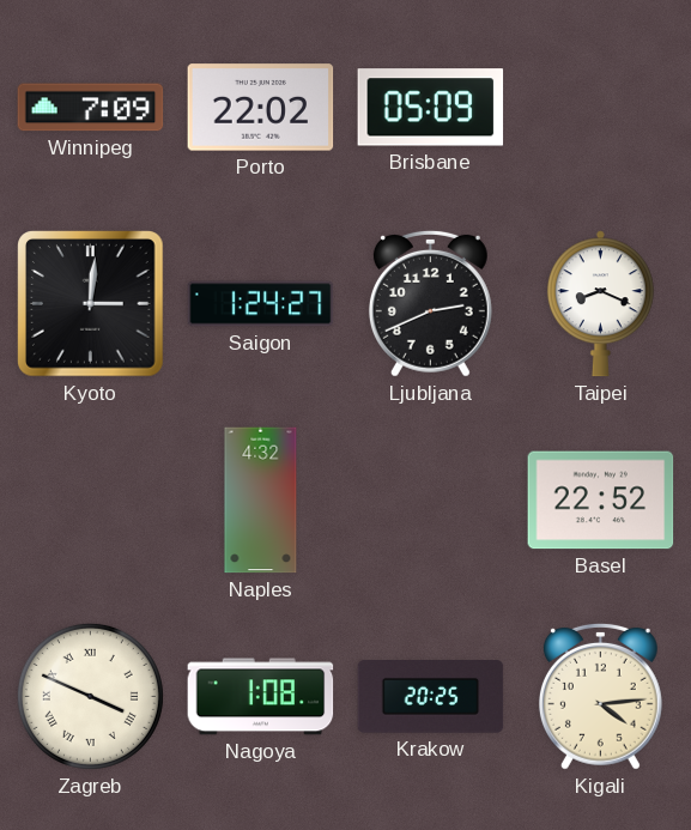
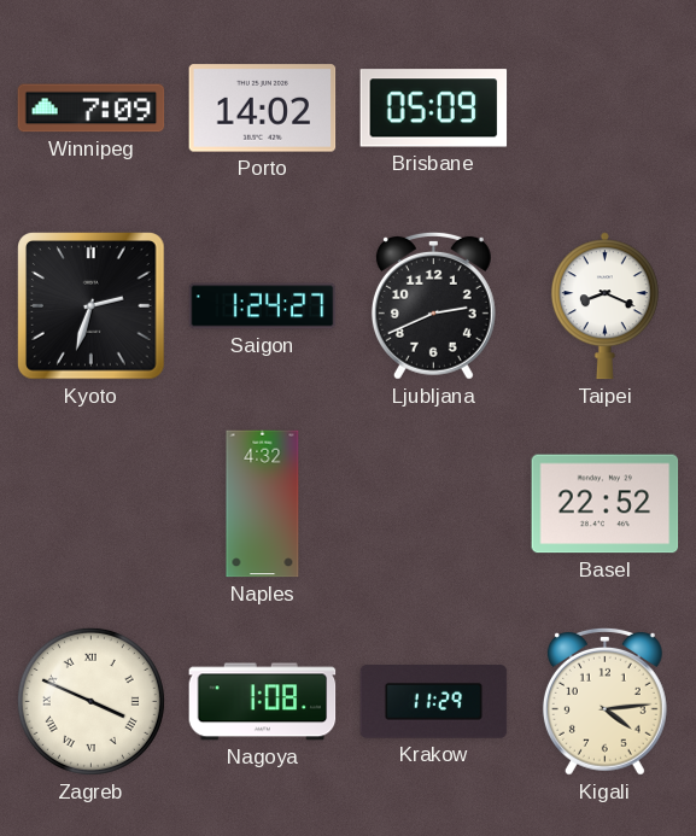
Porto: 22:02 -> 14:02
Kyoto: 3:01 -> 2:33
Krakow: 20:25 -> 11:29
